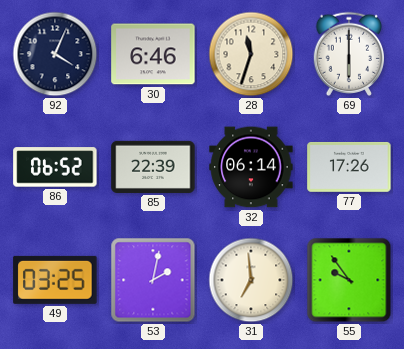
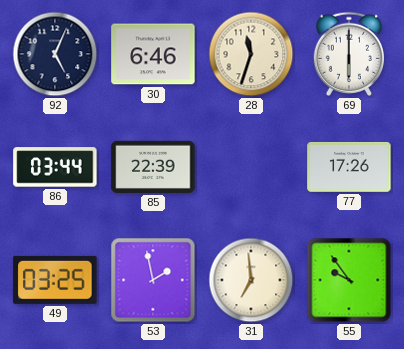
92: 4:04 -> 5:04
86: 06:52 -> 03:44
32: 06:14 -> none
53: 2:02 -> 1:58
